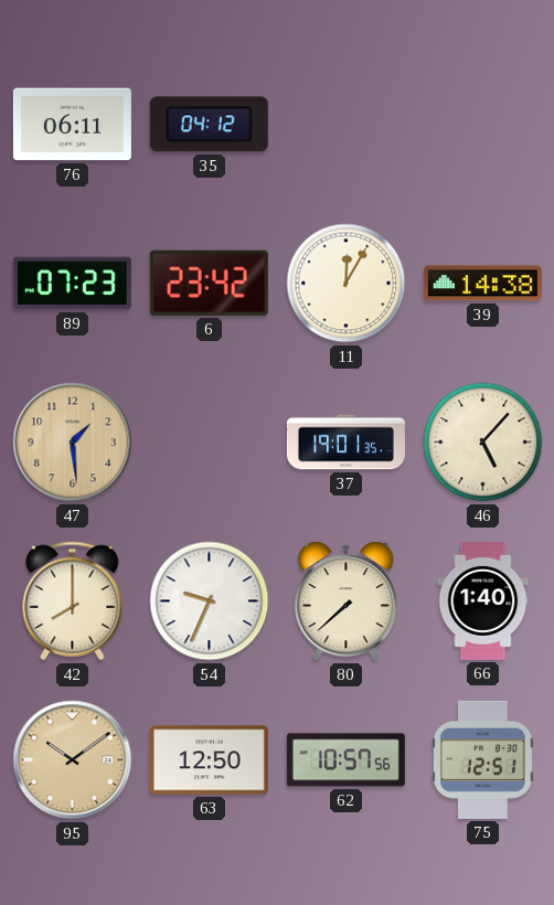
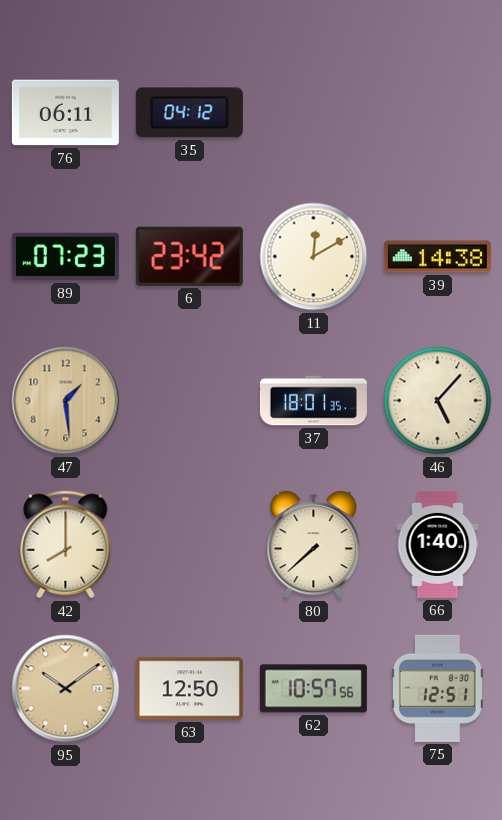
11: 12:05 -> 12:10
37: 19:01 -> 18:01
54: 9:34 -> none
